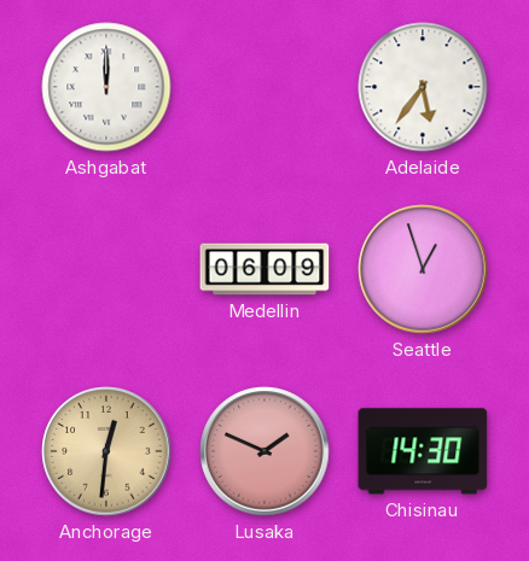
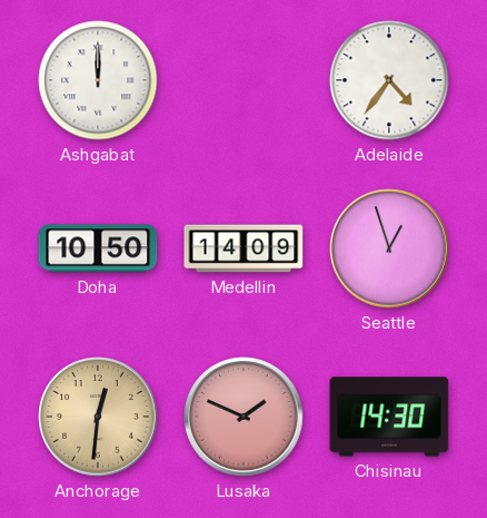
Adelaide: 5:36 -> 4:36
Doha: none -> 10:50
Medellin: 06:09 -> 14:09
